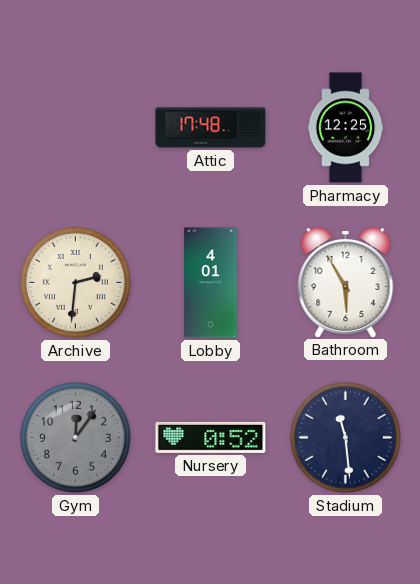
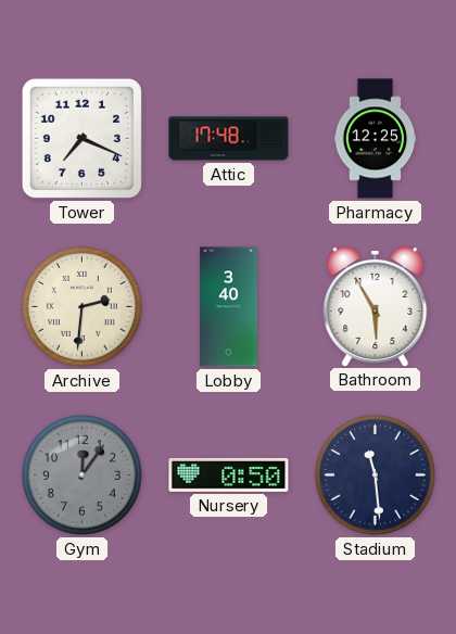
Tower: none -> 7:19
Lobby: 4:01 -> 3:40
Nursery: 0:52 -> 0:50
